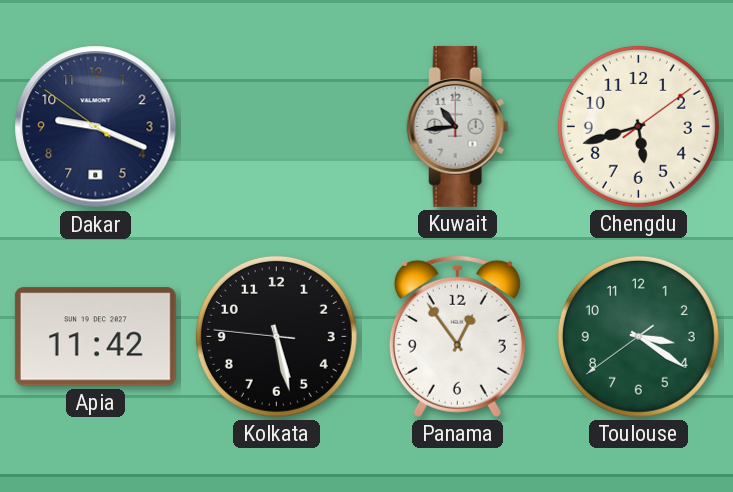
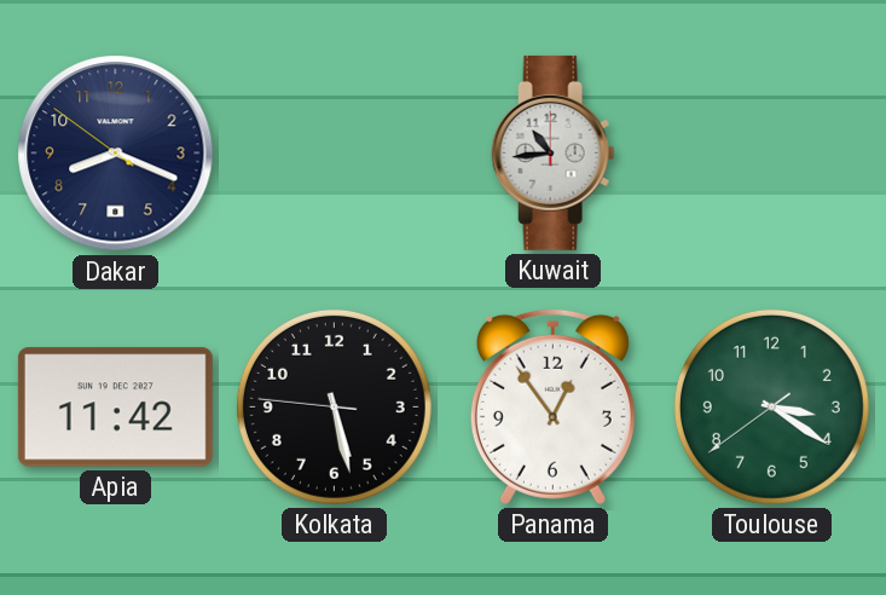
Dakar: 9:18 -> 8:18
Chengdu: 5:42 -> none
